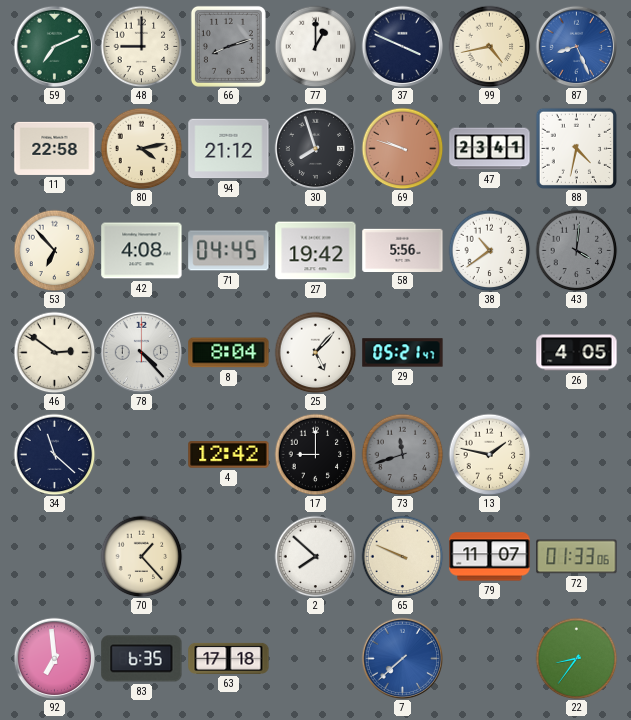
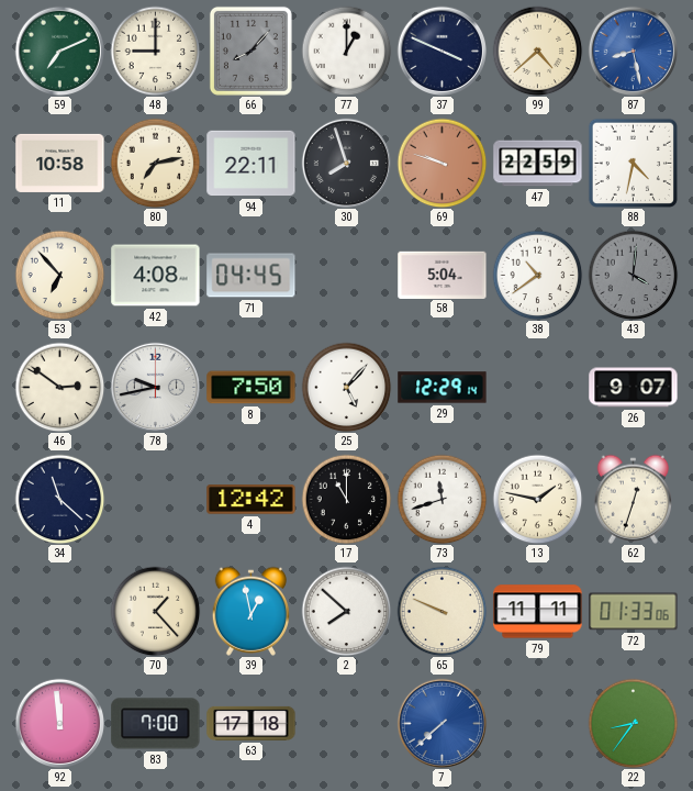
66: 8:12 -> 8:07
99: 4:43 -> 4:38
87: 8:26 -> 8:28
11: 22:58 -> 10:58
80: 4:13 -> 7:13
94: 21:12 -> 22:11
47: 23:41 -> 22:59
27: 19:42 -> none
58: 5:56 -> 5:04
78: 4:23 -> 9:43
8: 8:04 -> 7:50
29: 05:21 -> 12:29
26: 4:05 -> 9:07
17: 9:00 -> 11:00
73 dial: grey -> white
62: none -> 12:33
39: none -> 12:58
79: 11:07 -> 11:11
92: 6:59 -> 11:59
83: 6:35 -> 7:00
